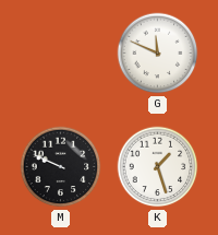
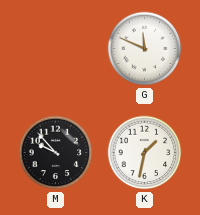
M: 9:49 -> 9:53
K: 1:27 -> 1:32
